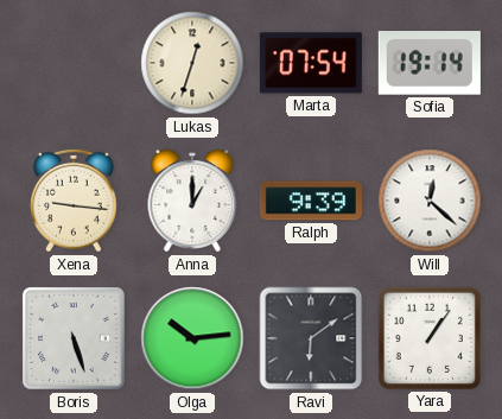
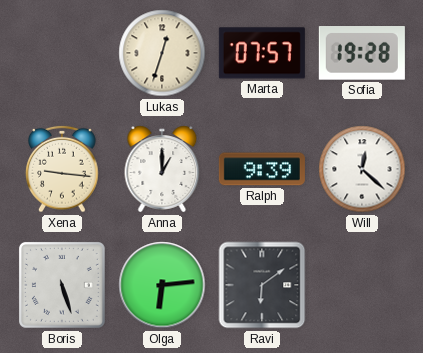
Marta: 07:54 -> 07:57
Sofia: 19:14 -> 19:28
Olga: 10:14 -> 6:14
Yara: 1:06 -> none
